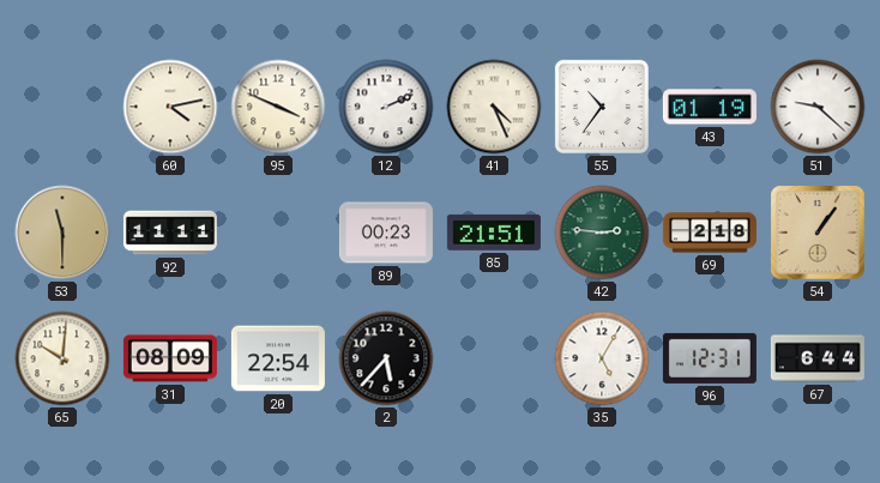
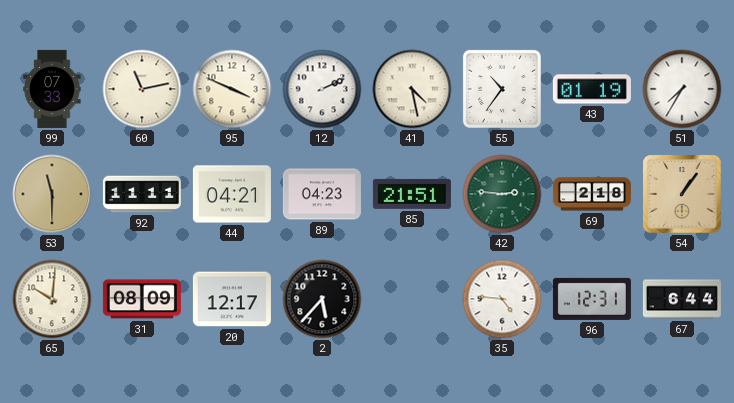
99: none -> 07:33
60: 4:13 -> 11:13
41: 4:26 -> 4:28
51: 9:22 -> 7:35
44: none -> 04:21
89: 00:23 -> 04:23
20: 22:54 -> 12:17
35: 5:05 -> 4:46
